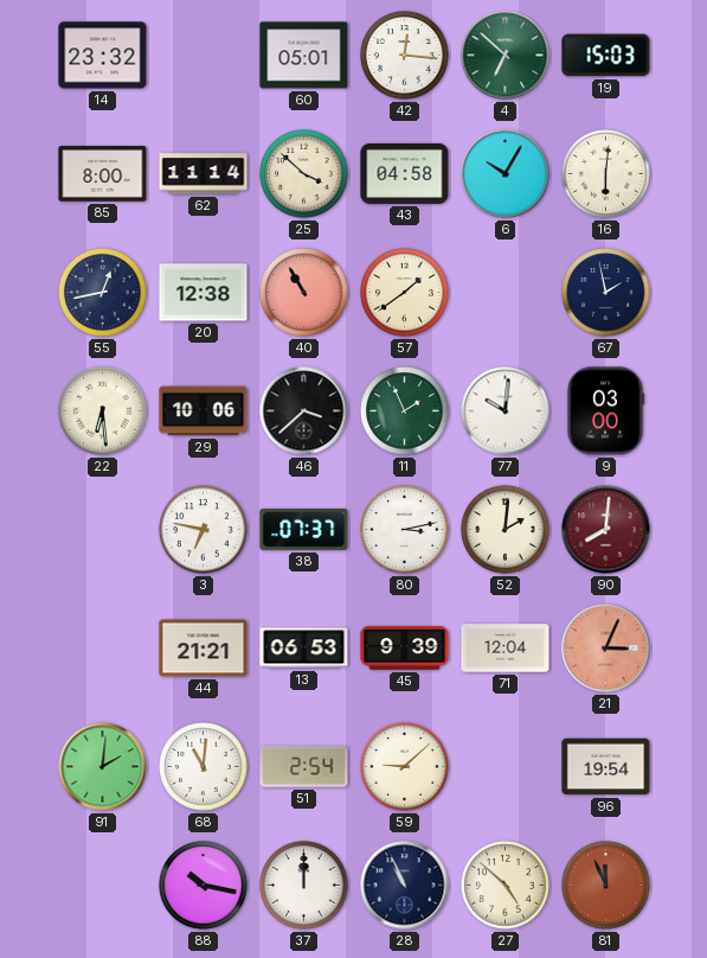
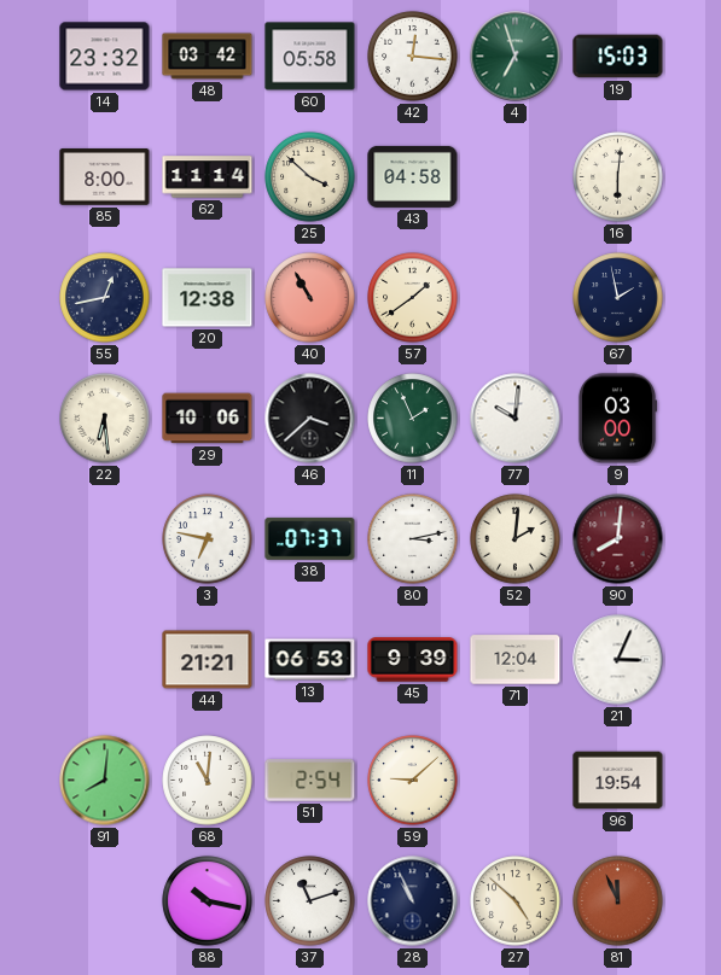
48: none -> 03:42
60: 05:01 -> 05:58
4: 6:52 -> 6:57
6: 10:05 -> none
21 dial: salmon -> white
91: 2:01 -> 8:01
37: 12:00 -> 11:12
